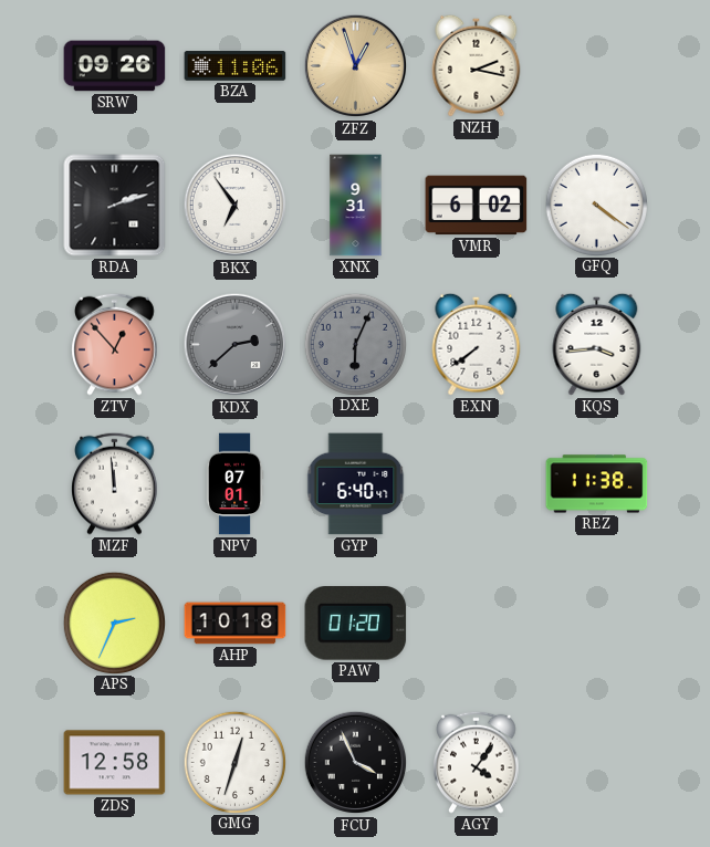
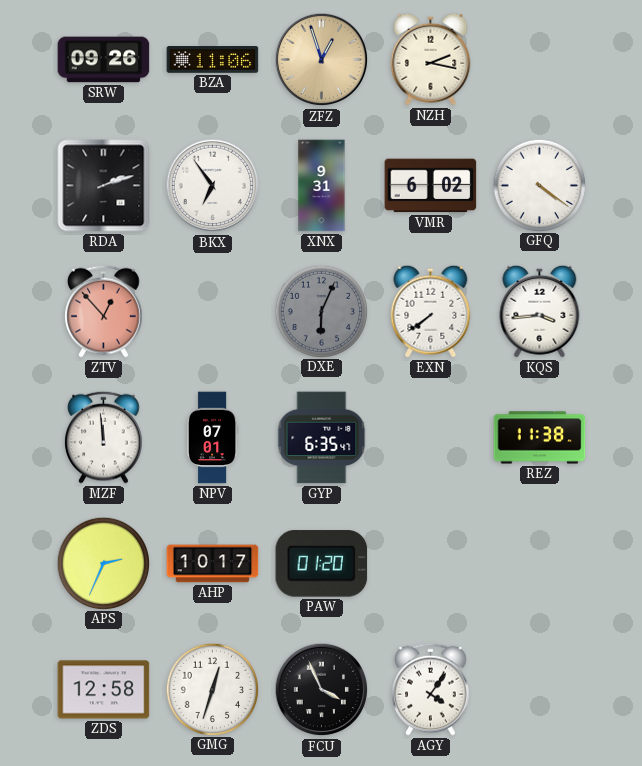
KDX: 2:38 -> none
GYP: 6:40 -> 6:35
AHP: 10:18 -> 10:17
